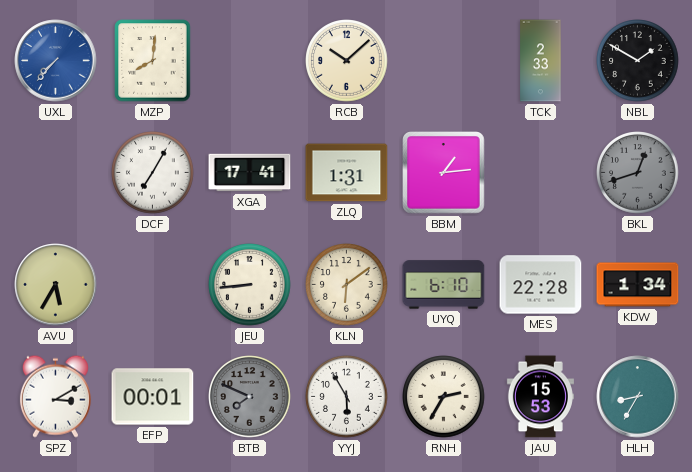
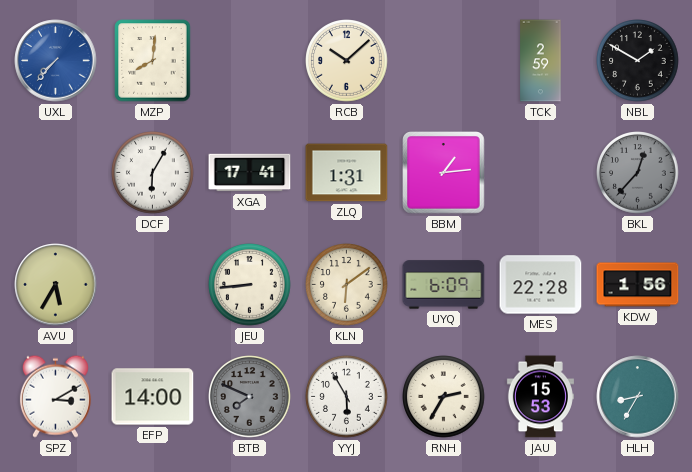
TCK: 2:33 -> 2:59
DCF: 7:05 -> 6:05
BKL: 12:42 -> 12:37
UYQ: 6:10 -> 6:09
KDW: 1:34 -> 1:56
EFP: 00:01 -> 14:00
